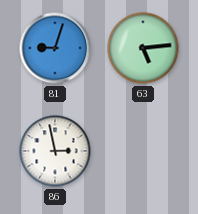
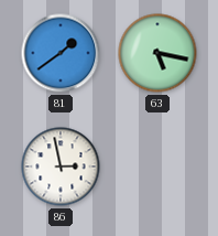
81: 9:03 -> 1:39
63: 5:14 -> 5:17
